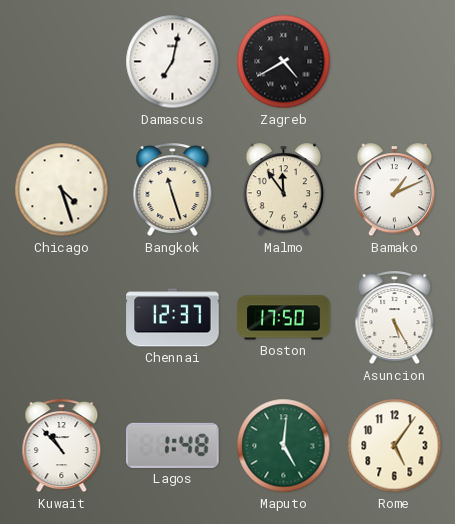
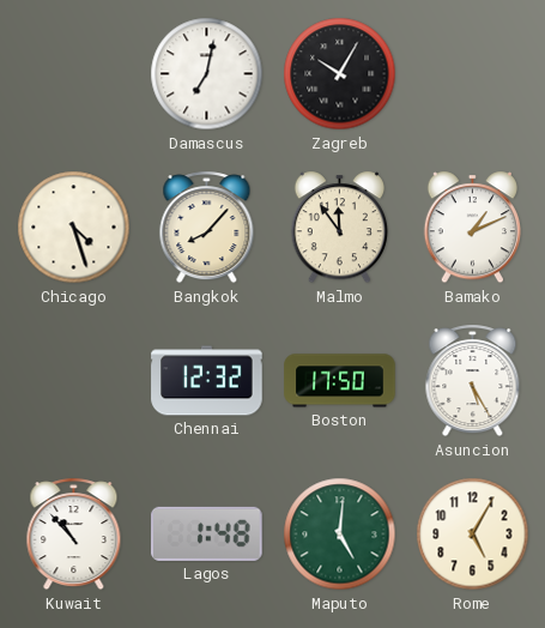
Zagreb: 4:40 -> 10:05
Bangkok: 11:27 -> 8:07
Chennai: 12:37 -> 12:32
Rome: 5:06 -> 5:05
